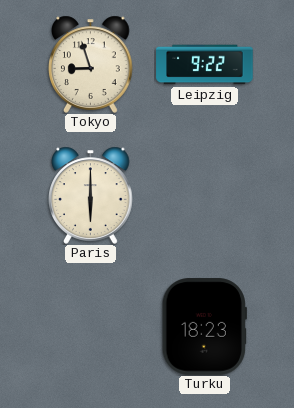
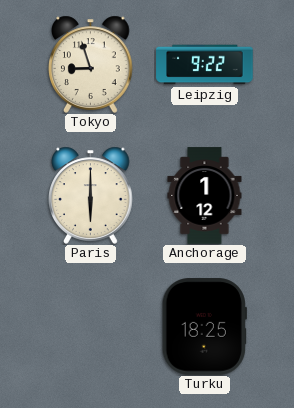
Anchorage: none -> 1:12
Turku: 18:23 -> 18:25
